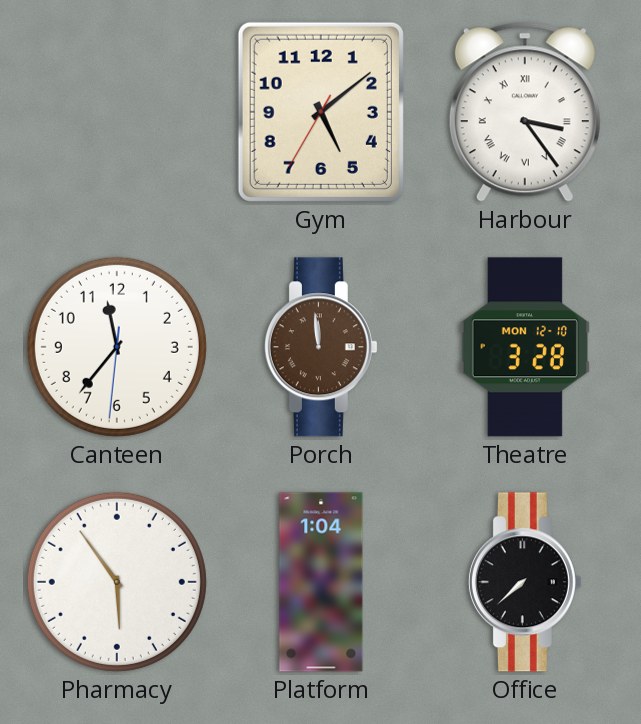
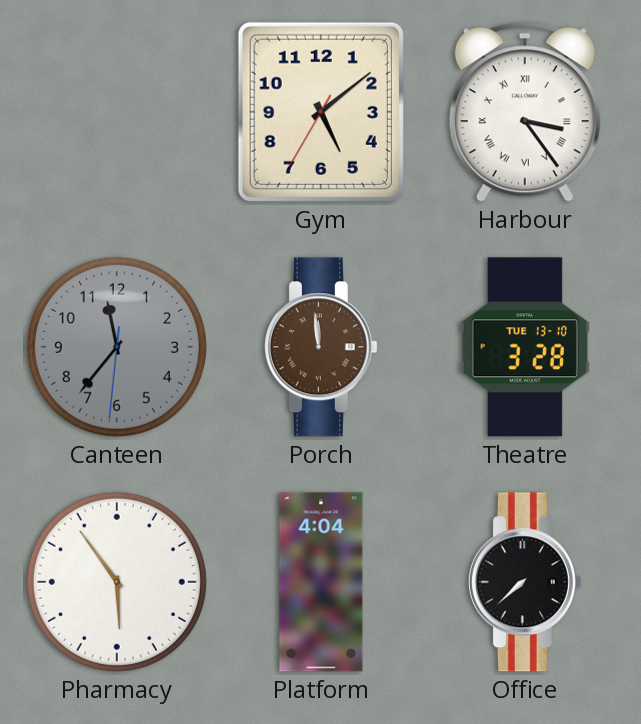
Canteen dial: white -> grey
Theatre date: MON 12-10 -> TUE 13-10
Platform: 1:04 -> 4:04
